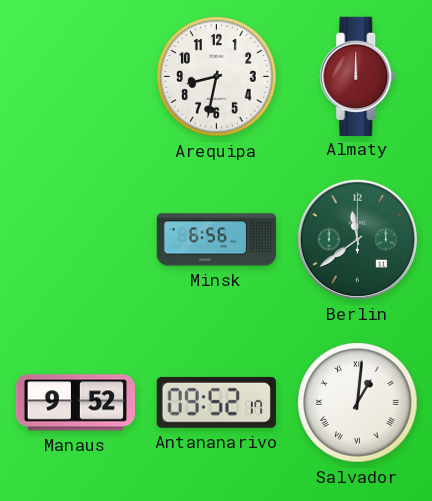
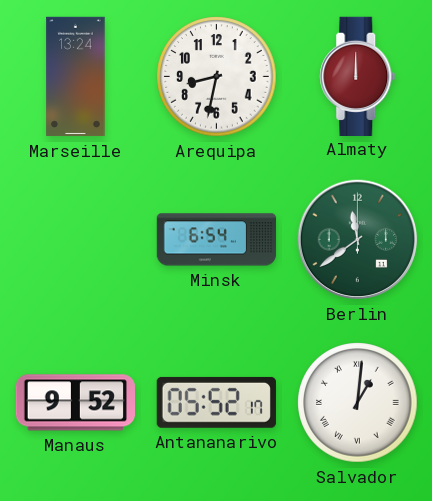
Marseille: none -> 13:24
Minsk: 6:56 -> 6:54
Antananarivo: 09:52 -> 05:52
